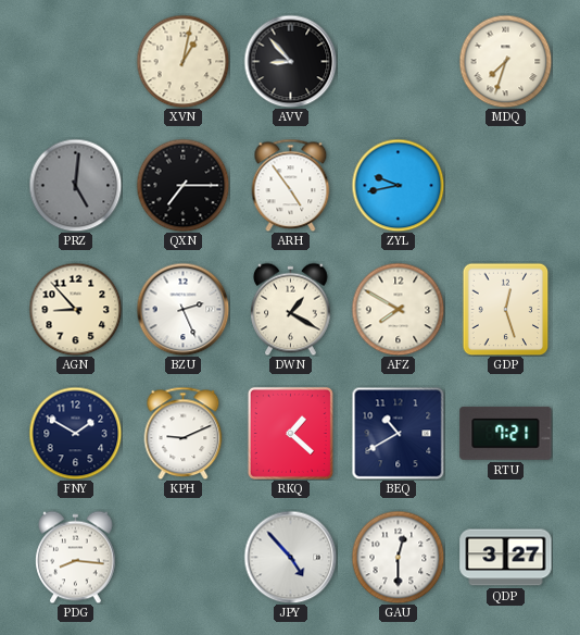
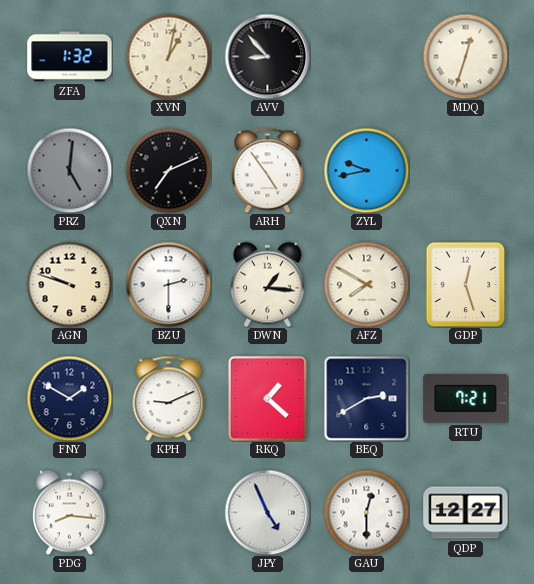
ZFA: none -> 1:32
MDQ: 7:33 -> 12:33
QXN: 7:15 -> 7:11
AGN: 8:53 -> 9:48
BZU: 2:26 -> 2:30
DWN: 1:20 -> 1:16
BEQ: 10:40 -> 2:40
JPY: 4:53 -> 4:56
QDP: 3:27 -> 12:27
